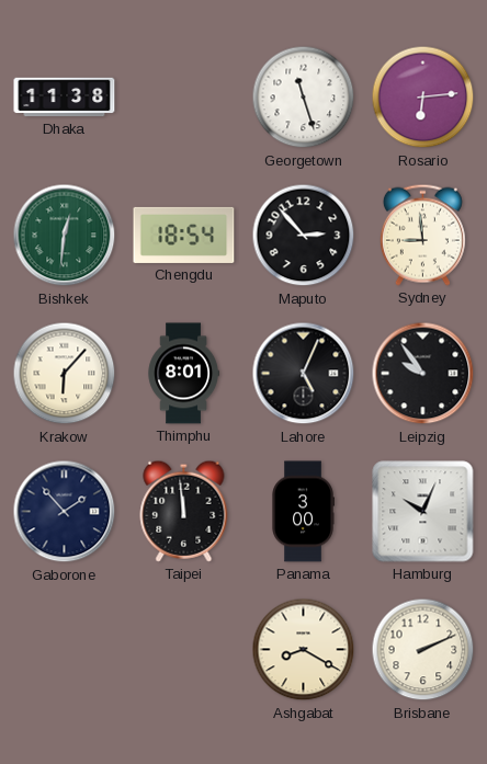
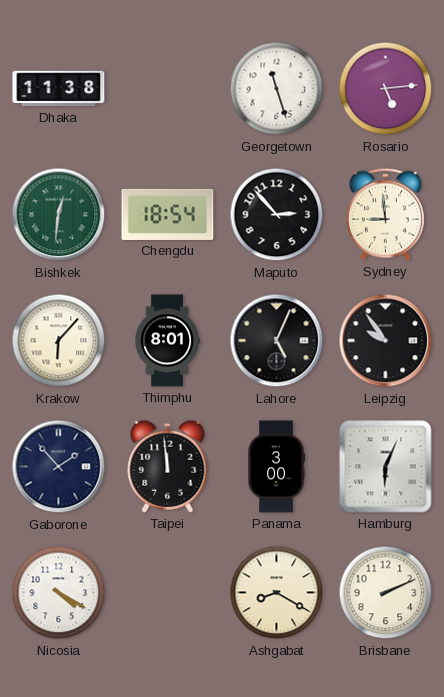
Rosario: 6:14 -> 5:14
Hamburg: 10:04 -> 6:04
Nicosia: none -> 4:20
